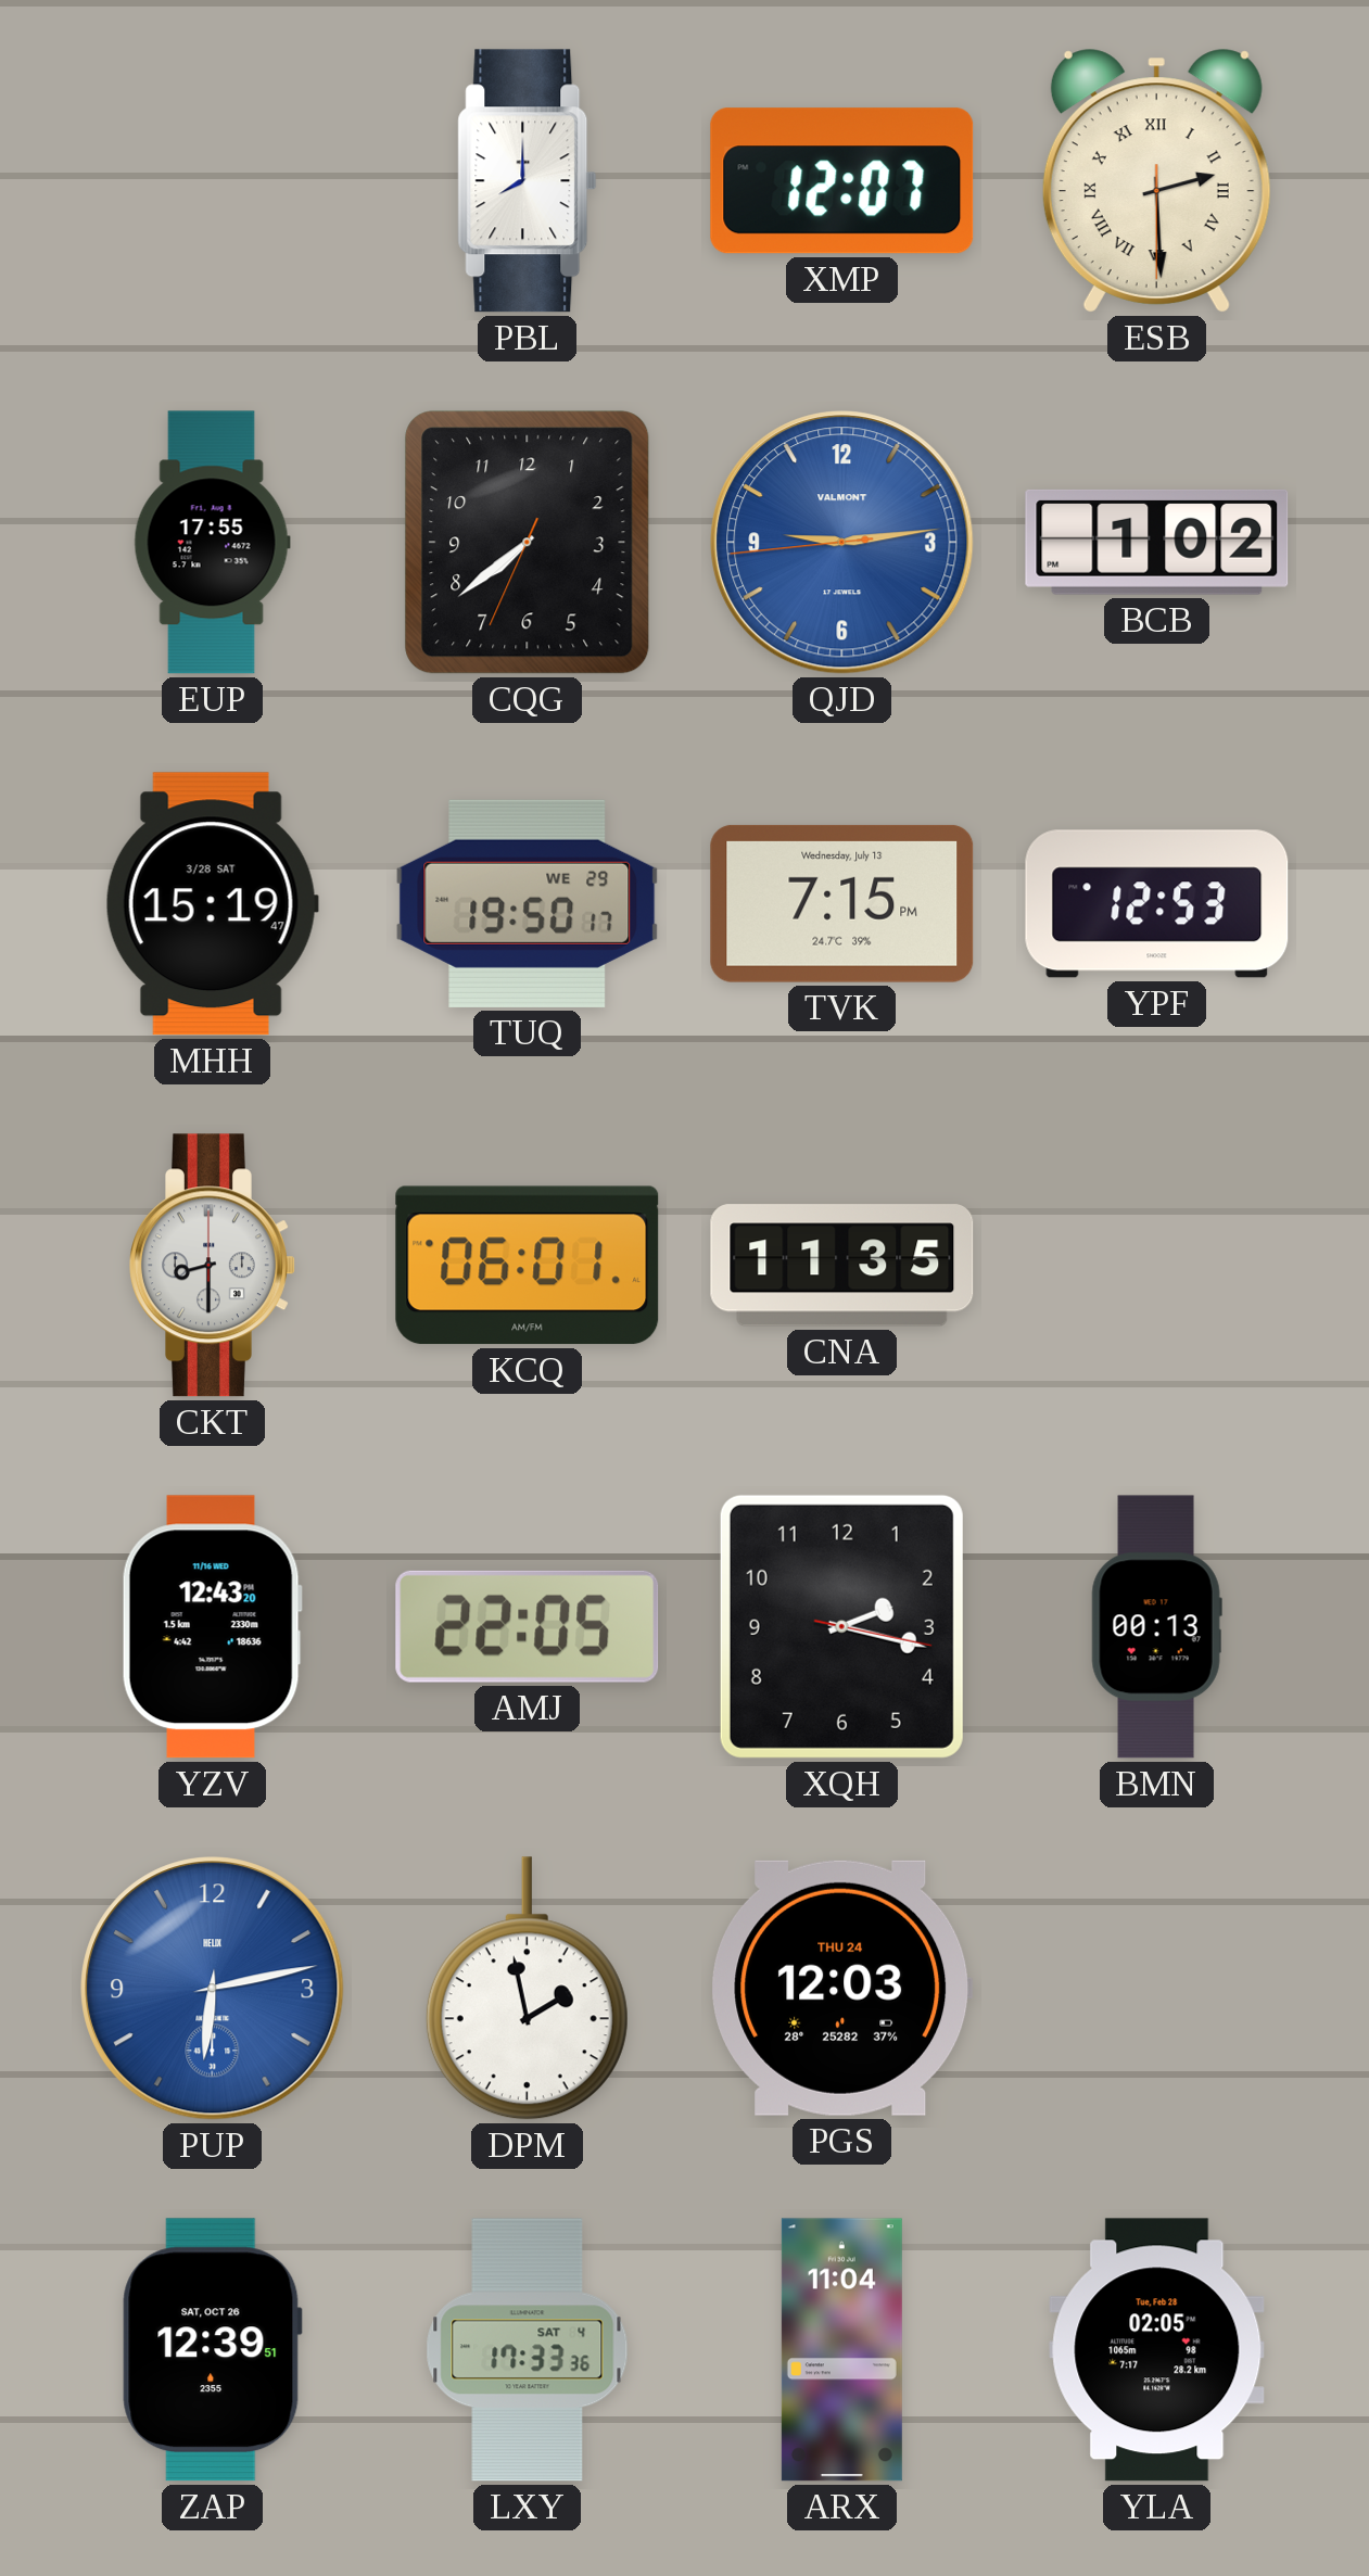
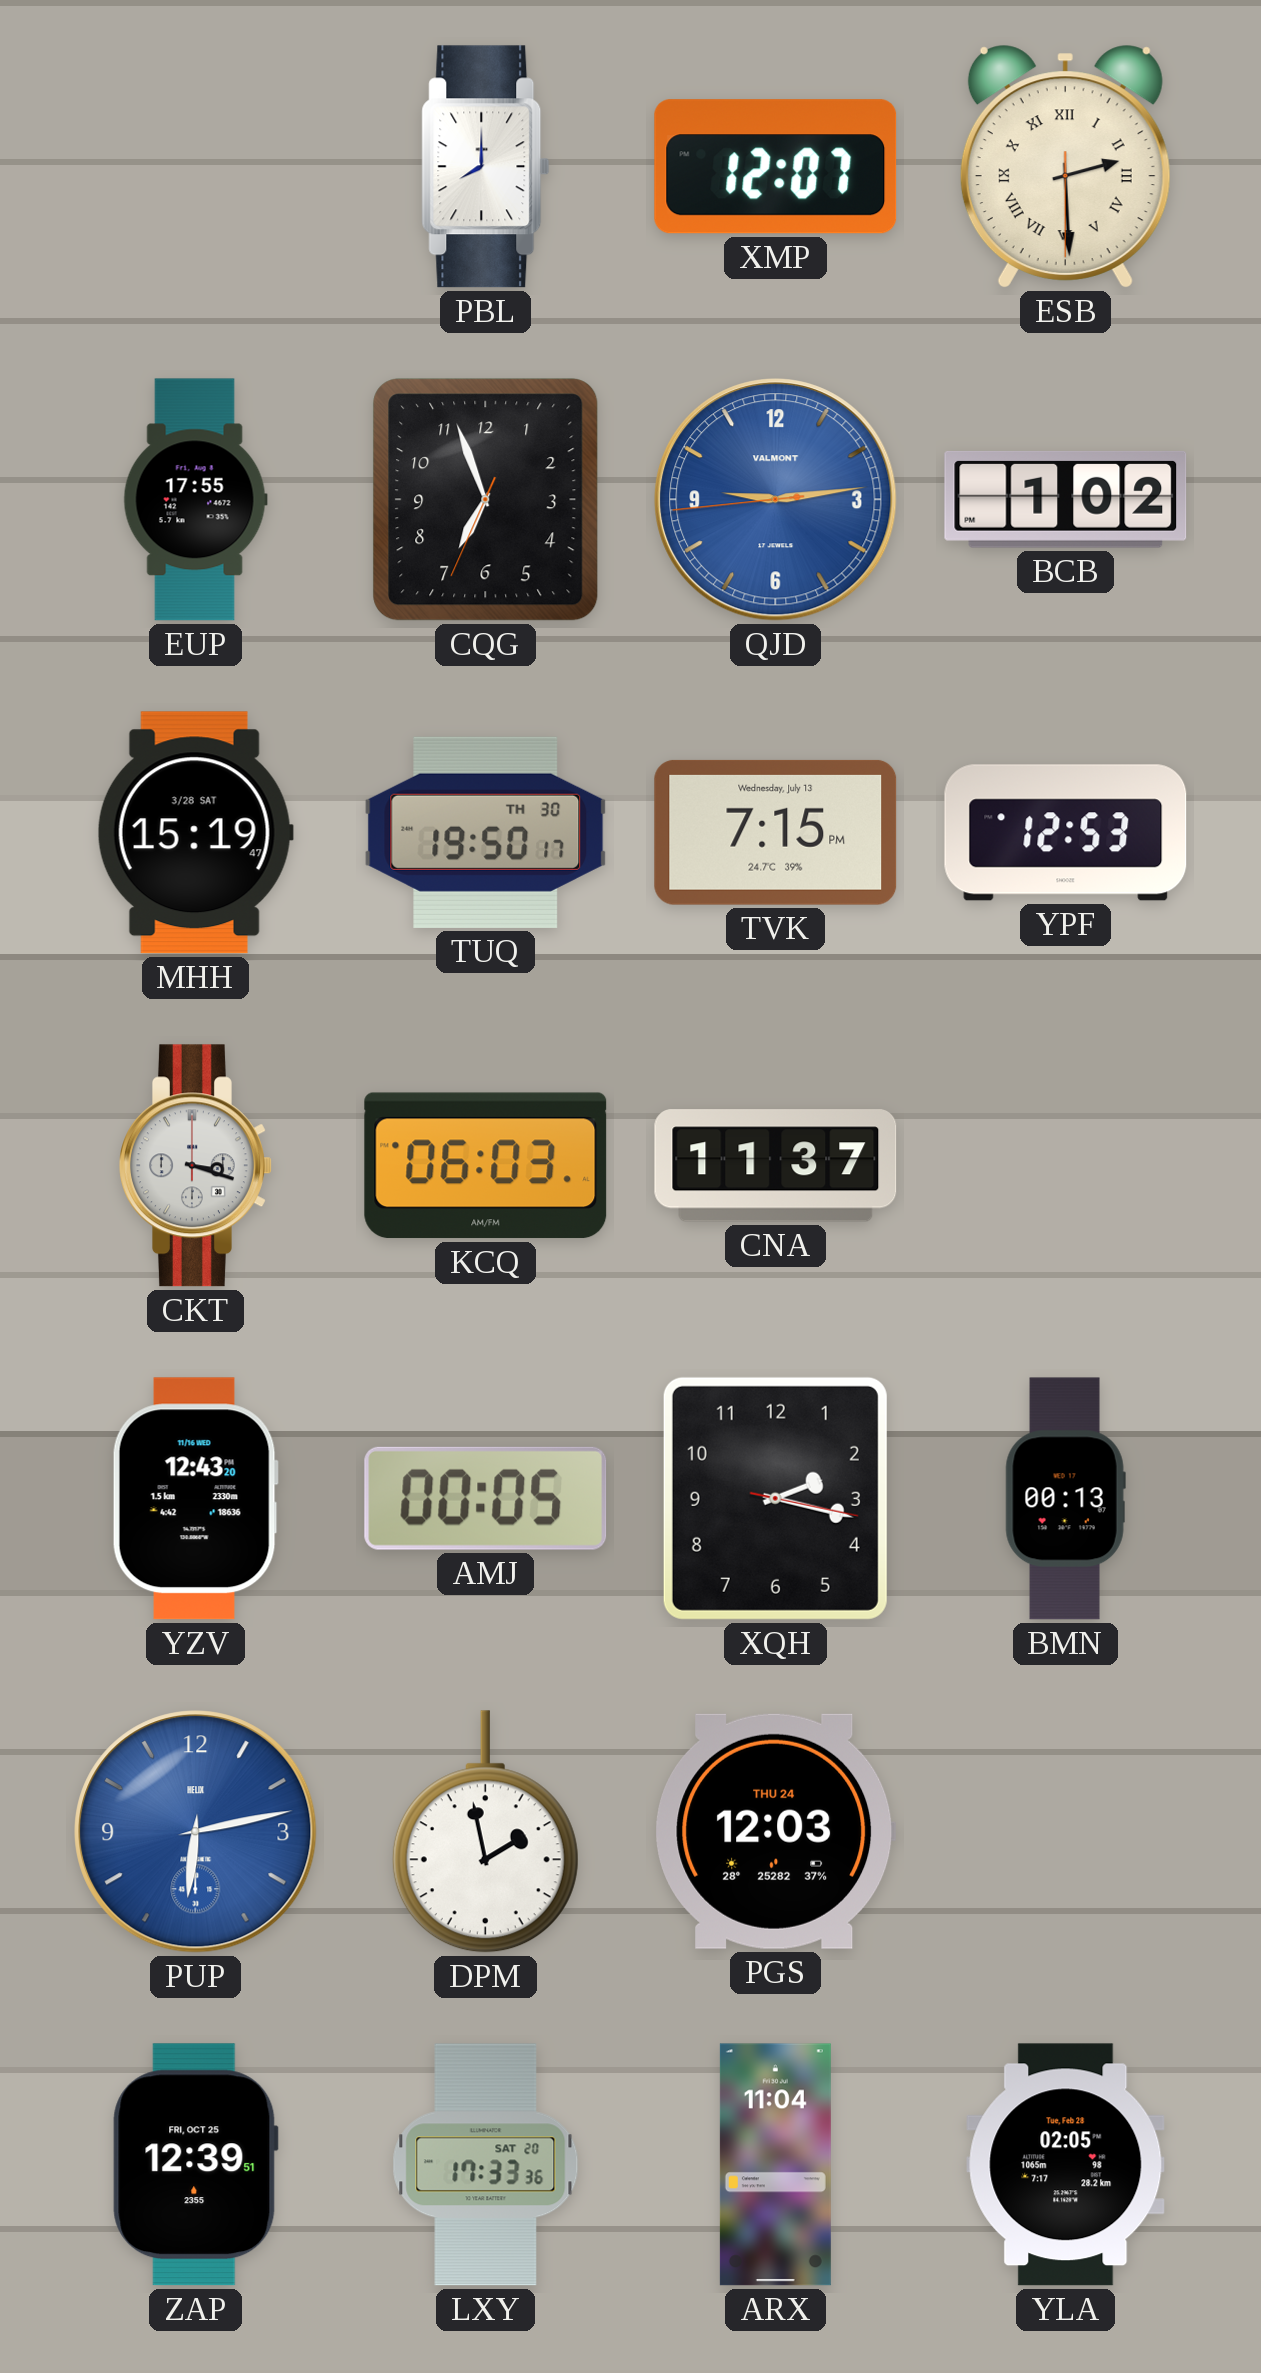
CQG: 7:38 -> 6:56
TUQ date: WE 29 -> TH 30
CKT: 8:30 -> 3:18
KCQ: 06:01 -> 06:03
CNA: 11:35 -> 11:37
AMJ: 22:05 -> 00:05
ZAP date: SAT, OCT 26 -> FRI, OCT 25
LXY date: SAT 4 -> SAT 20
